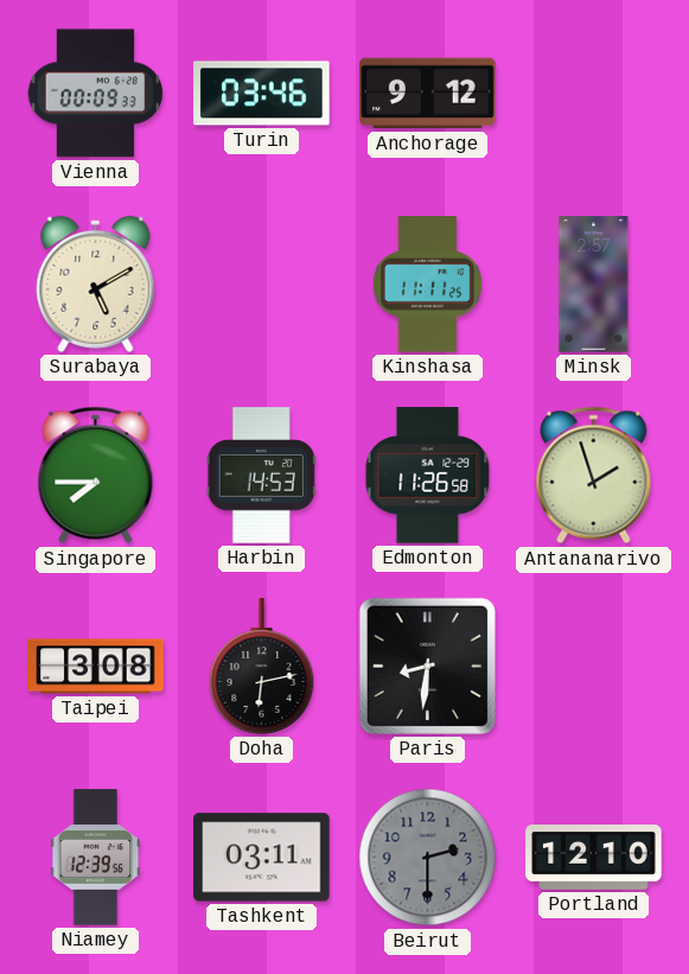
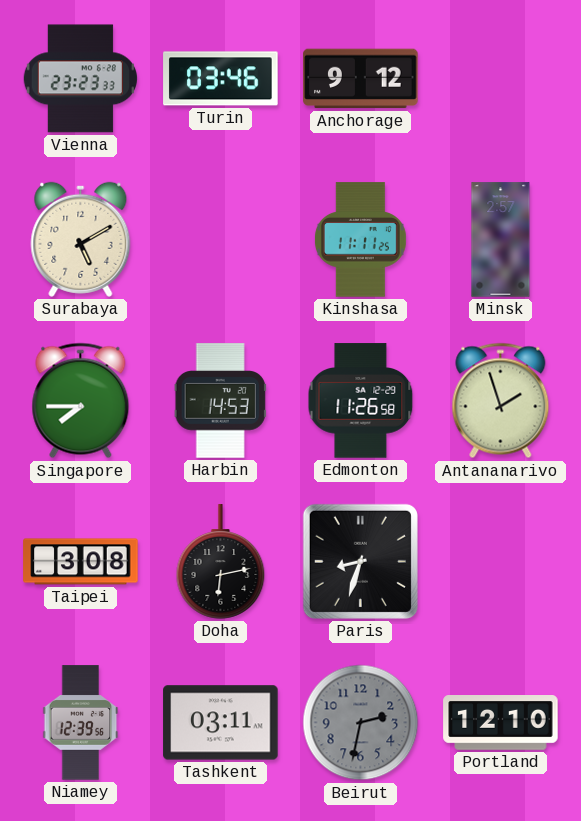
Vienna: 00:09 -> 23:23
Paris: 8:31 -> 8:33
Beirut: 2:30 -> 2:32
